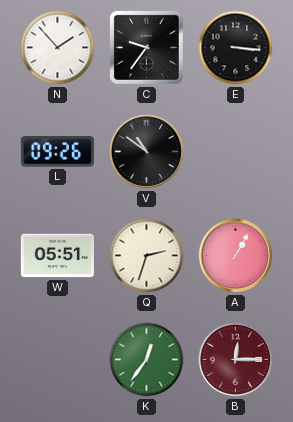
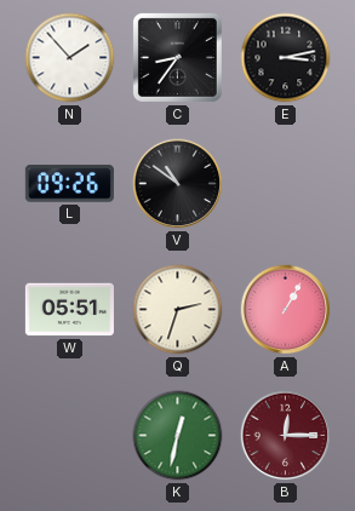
C: 9:36 -> 8:36
E: 3:16 -> 3:13
K: 12:36 -> 12:32
